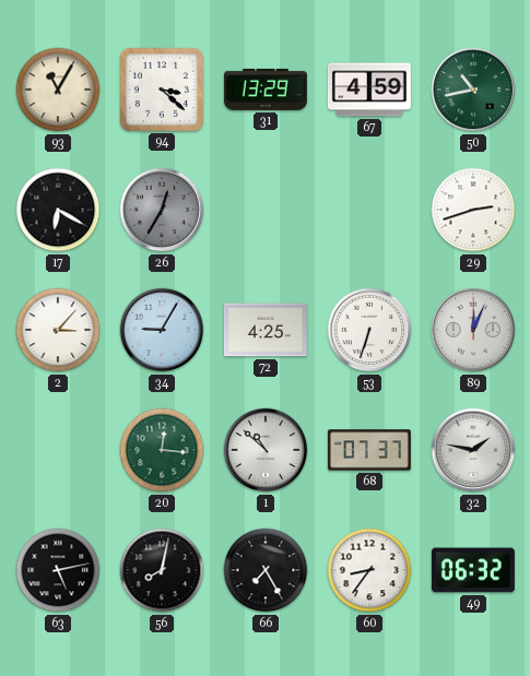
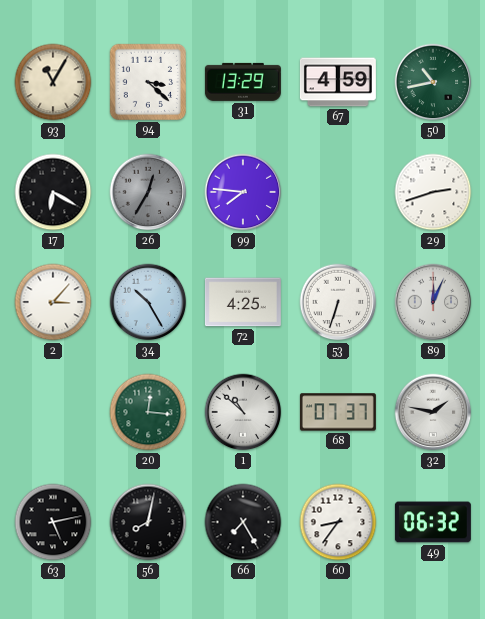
99: none -> 7:46
34: 9:05 -> 10:25
